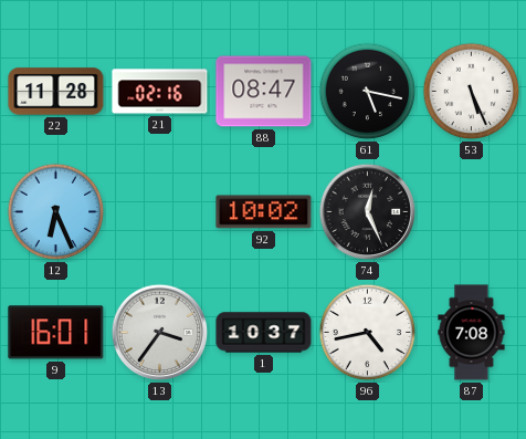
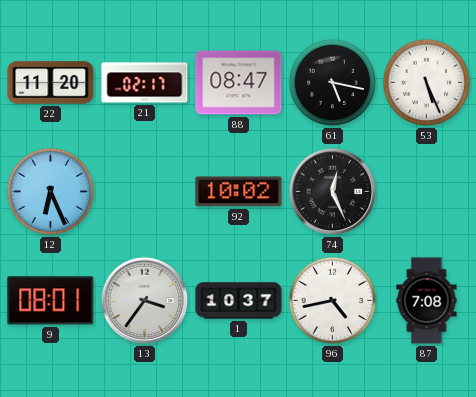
22: 11:28 -> 11:20
21: 02:16 -> 02:17
9: 16:01 -> 08:01
